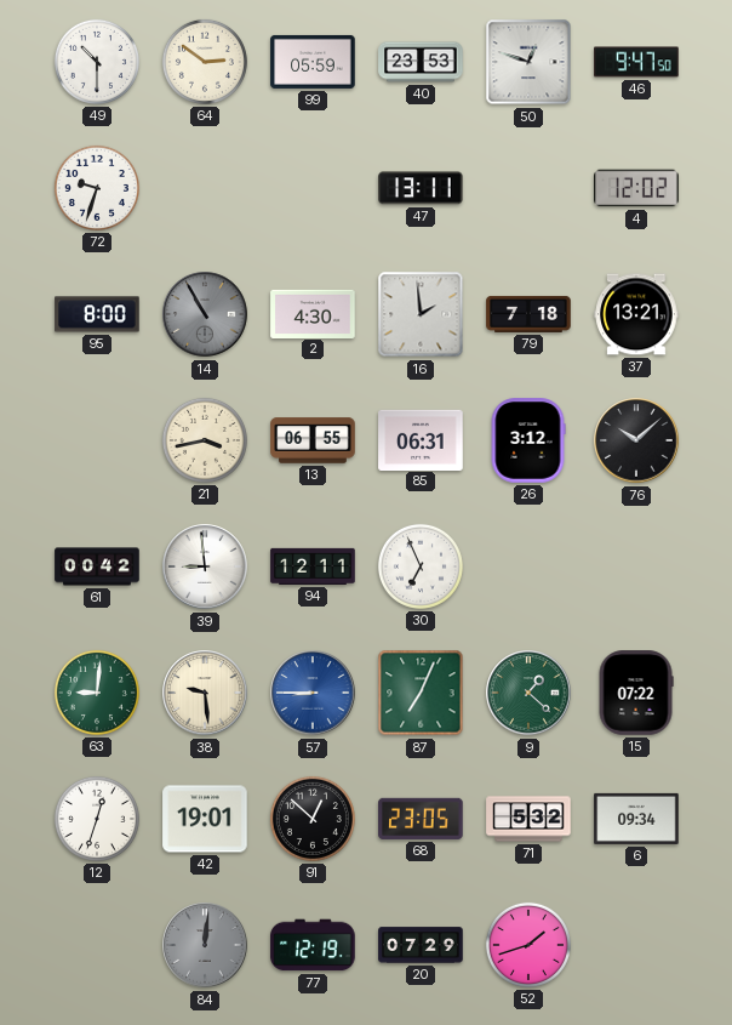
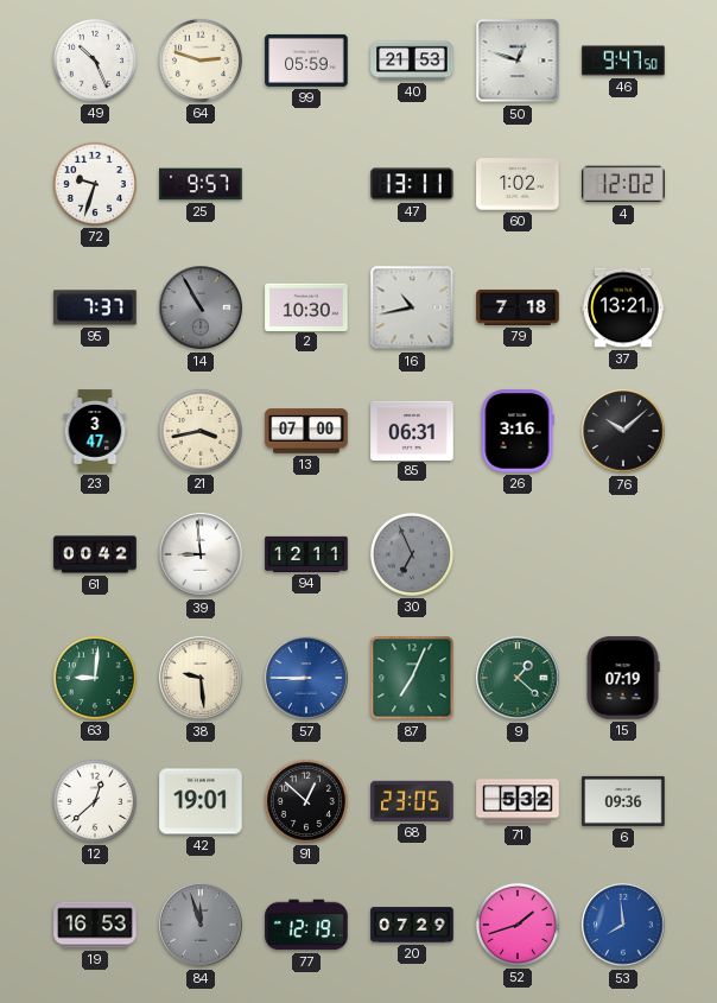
49: 10:30 -> 10:26
64: 2:51 -> 2:48
40: 23:53 -> 21:53
25: none -> 9:57
60: none -> 1:02
95: 8:00 -> 7:37
2: 4:30 -> 10:30
16: 1:59 -> 10:43
23: none -> 3:47
13: 06:55 -> 07:00
26: 3:12 -> 3:16
30 dial: white -> grey
15: 07:22 -> 07:19
12: 12:33 -> 12:38
6: 09:34 -> 09:36
19: none -> 16:53
84: 12:01 -> 11:57
53: none -> 7:59
